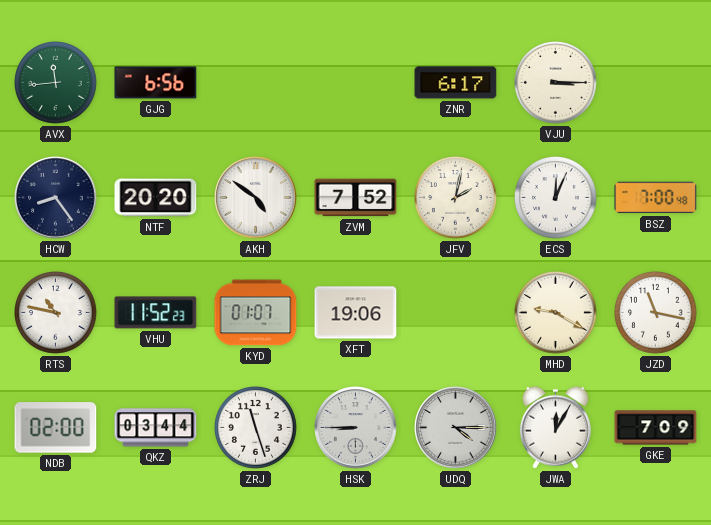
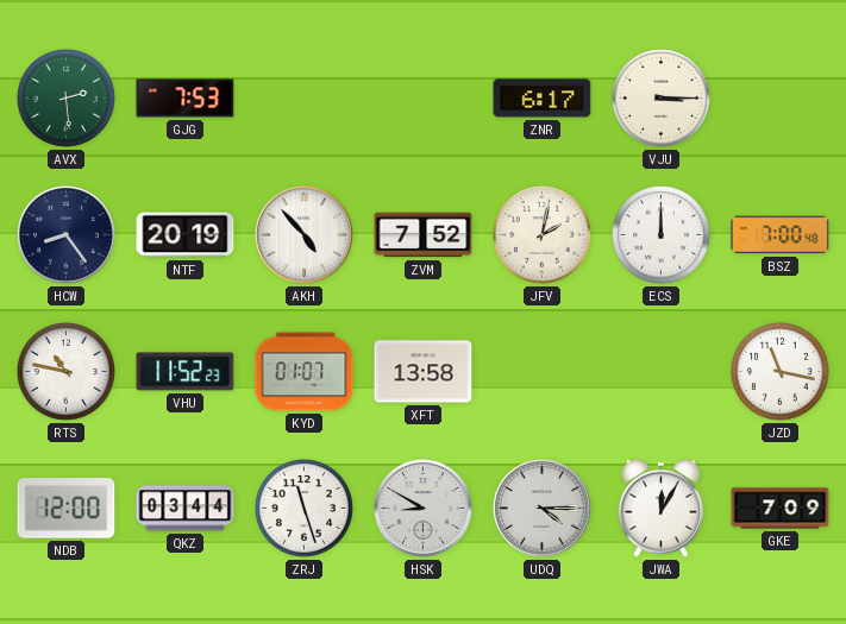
AVX: 11:44 -> 2:29
GJG: 6:56 -> 7:53
NTF: 20:20 -> 20:19
AKH: 4:51 -> 4:53
ECS: 12:04 -> 12:00
XFT: 19:06 -> 13:58
MHD: 9:20 -> none
NDB: 02:00 -> 12:00
HSK: 8:45 -> 8:50
